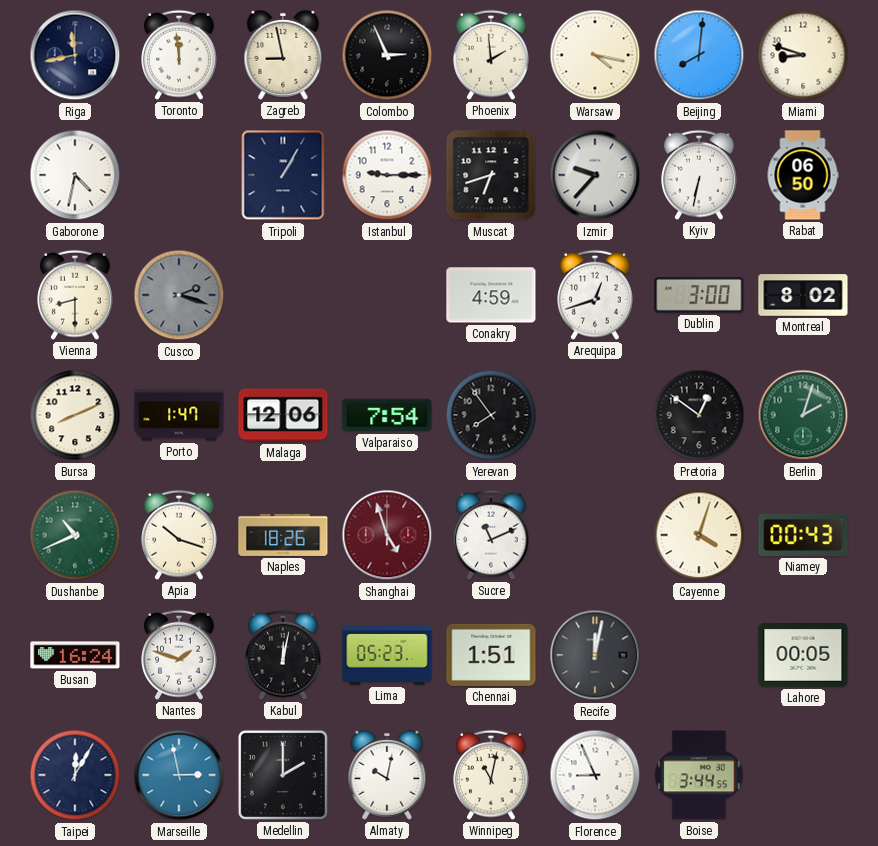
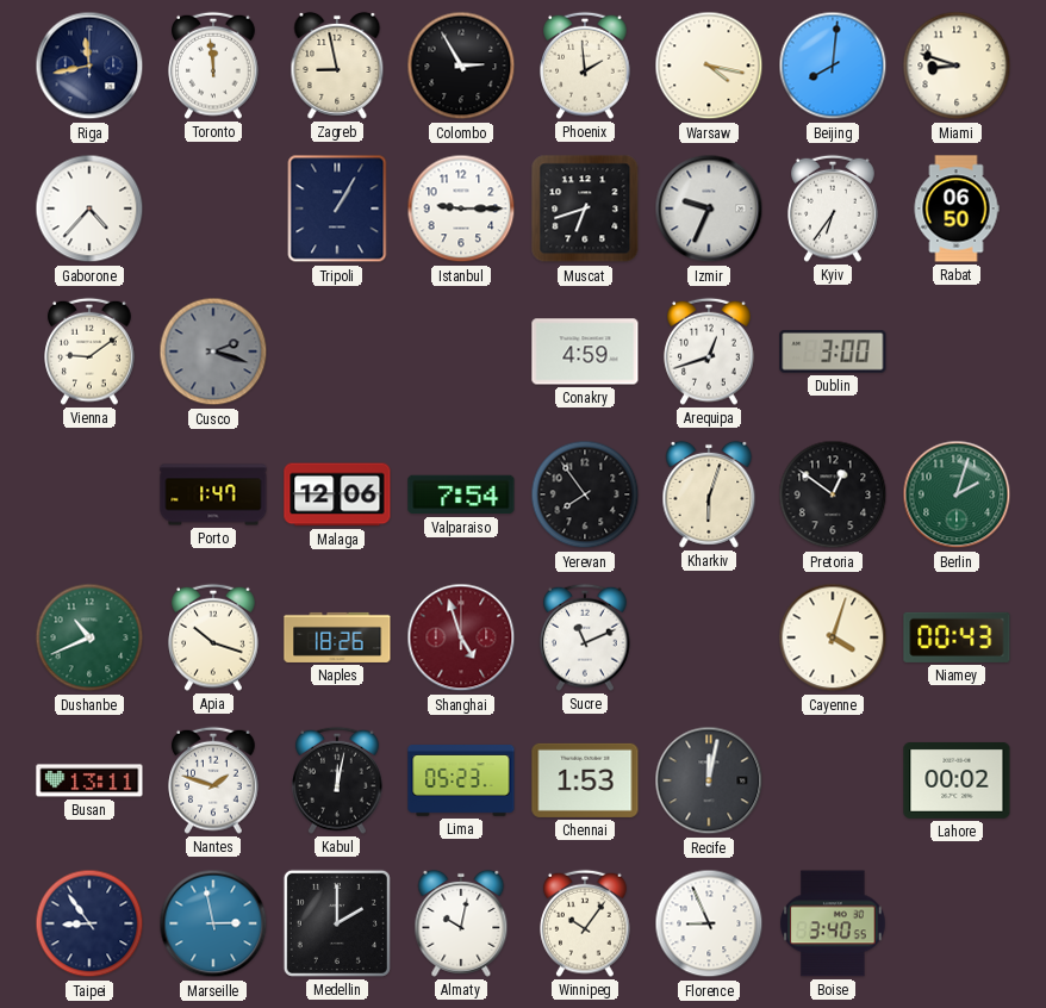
Colombo: 2:56 -> 2:55
Gaborone: 4:32 -> 4:37
Izmir: 9:37 -> 9:34
Kyiv: 6:32 -> 6:36
Vienna: 8:30 -> 9:09
Montreal: 8:02 -> none
Bursa: 8:11 -> none
Kharkiv: none -> 6:03
Busan: 16:24 -> 13:11
Chennai: 1:51 -> 1:53
Lahore: 00:05 -> 00:02
Taipei: 12:05 -> 8:54
Winnipeg: 11:02 -> 10:06
Boise: 3:44 -> 3:40
